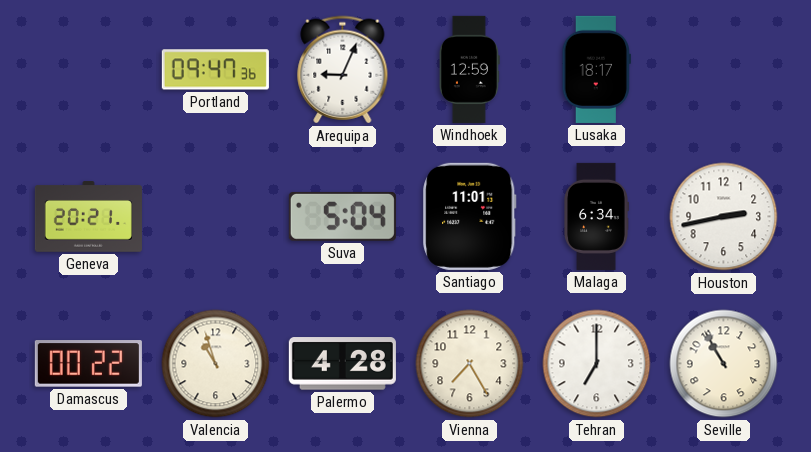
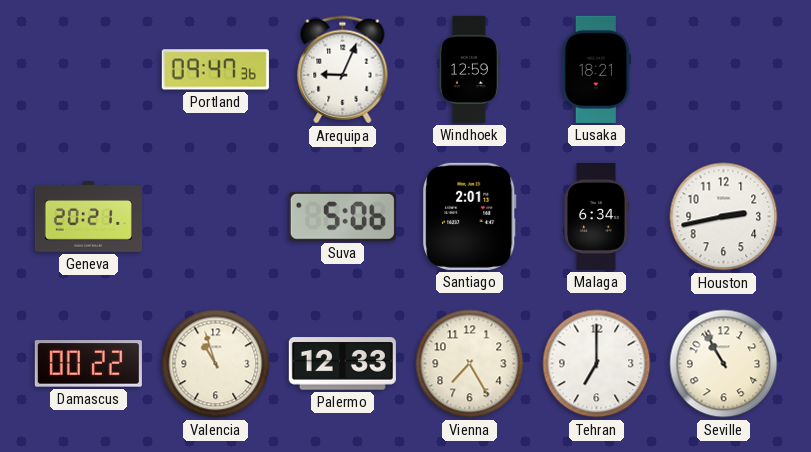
Lusaka: 18:17 -> 18:21
Suva: 5:04 -> 5:06
Santiago: 11:01 -> 2:01
Palermo: 4:28 -> 12:33
